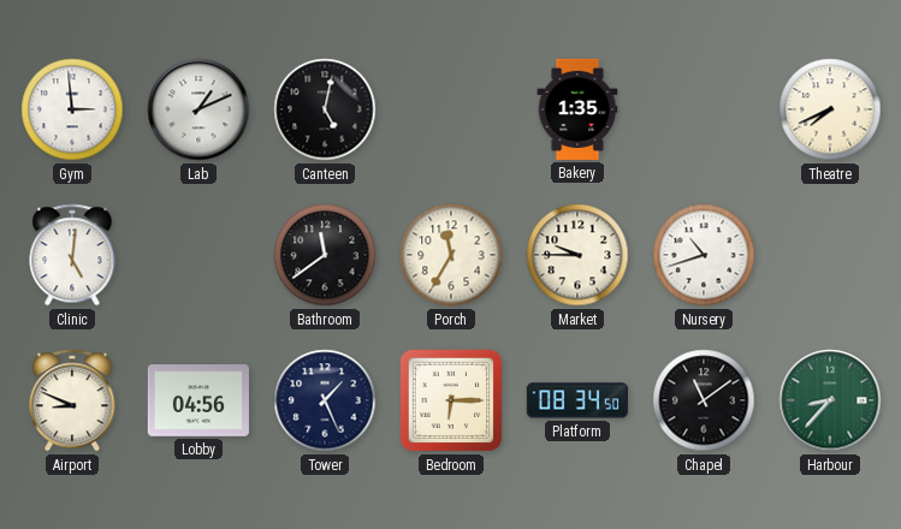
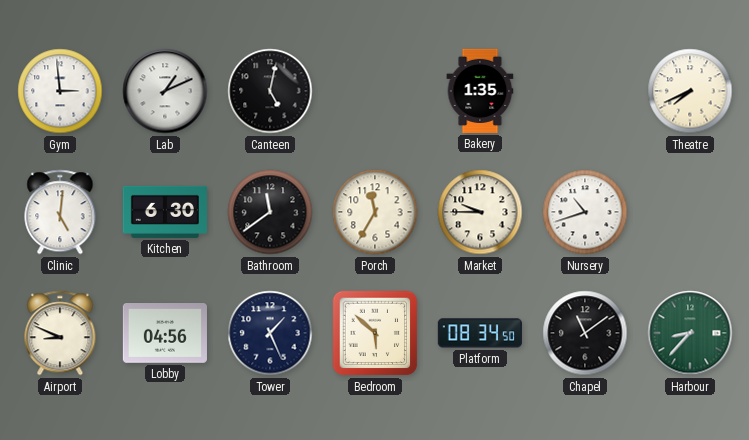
Kitchen: none -> 6:30
Bedroom: 6:15 -> 5:52
